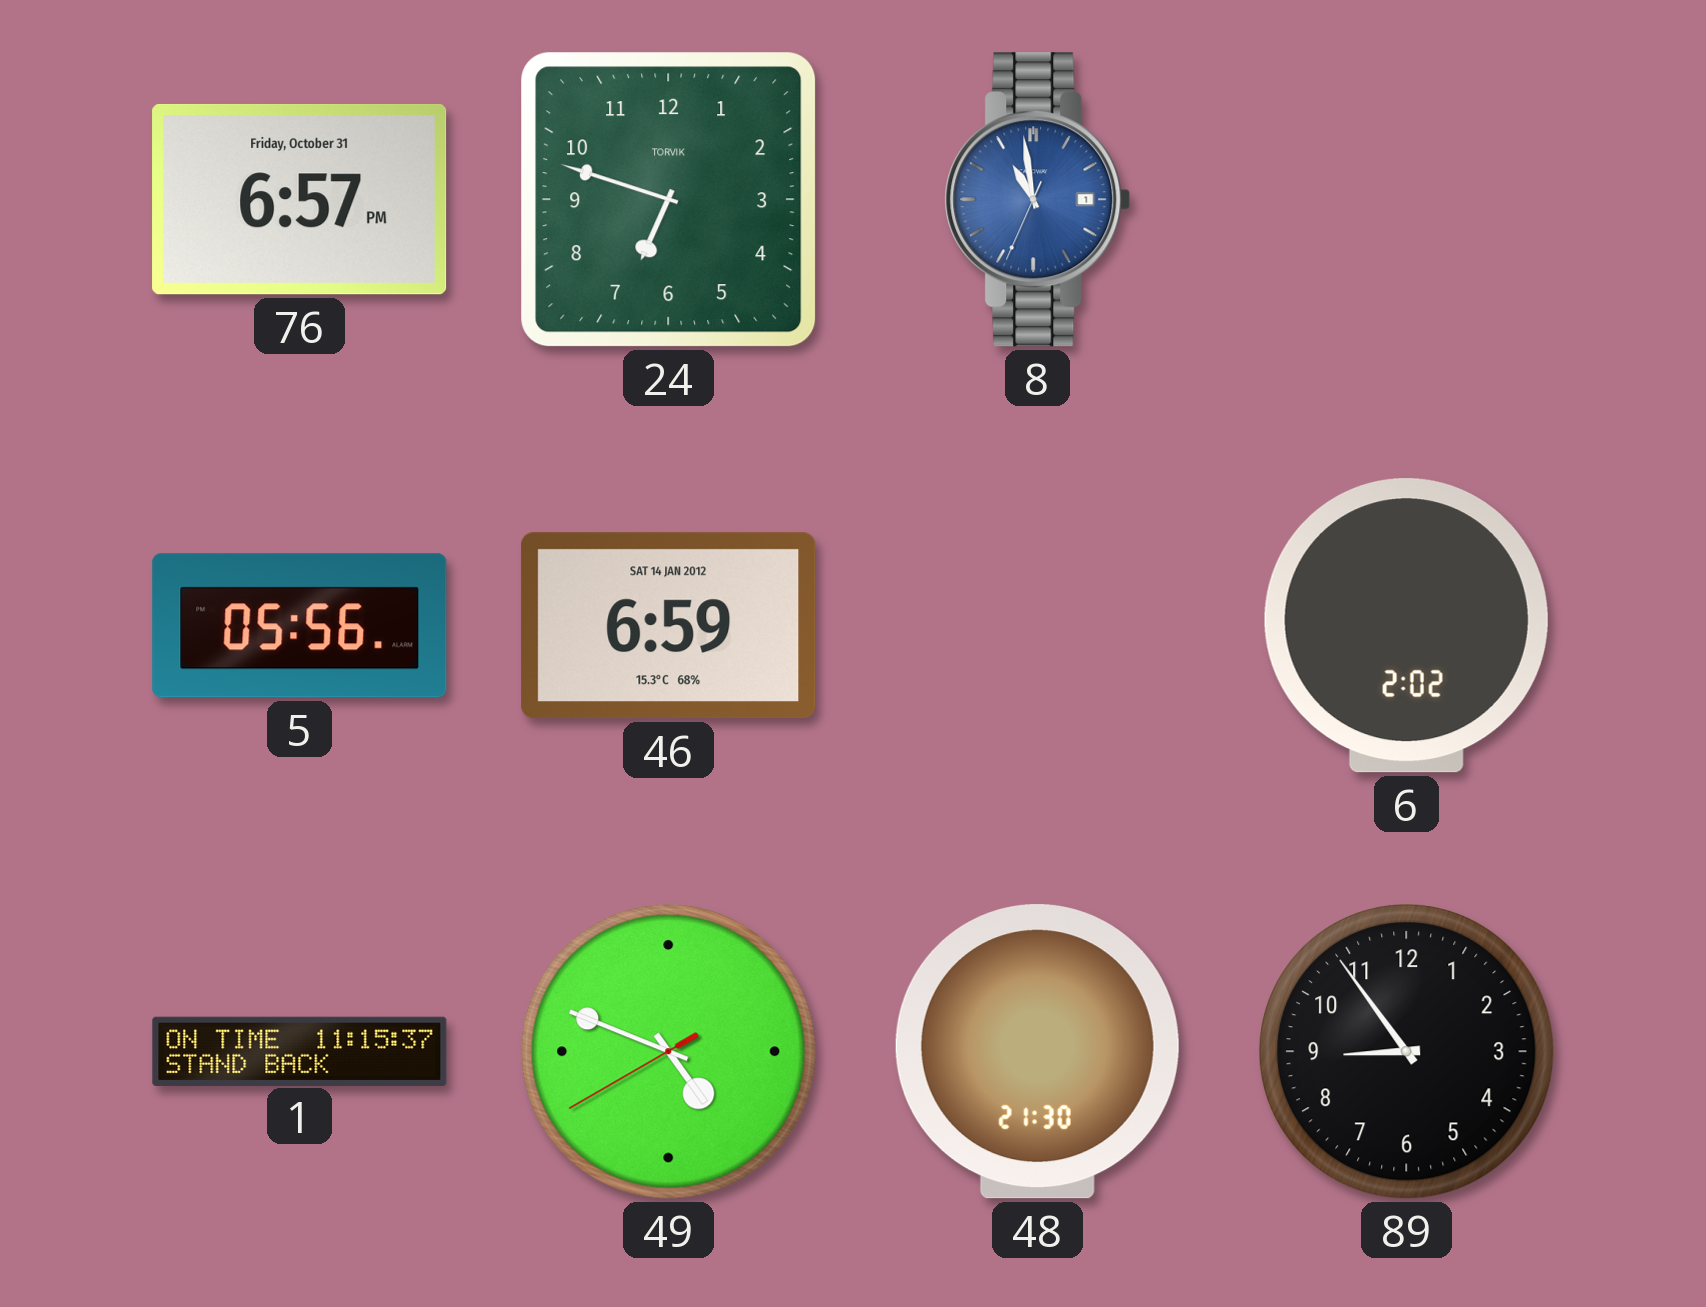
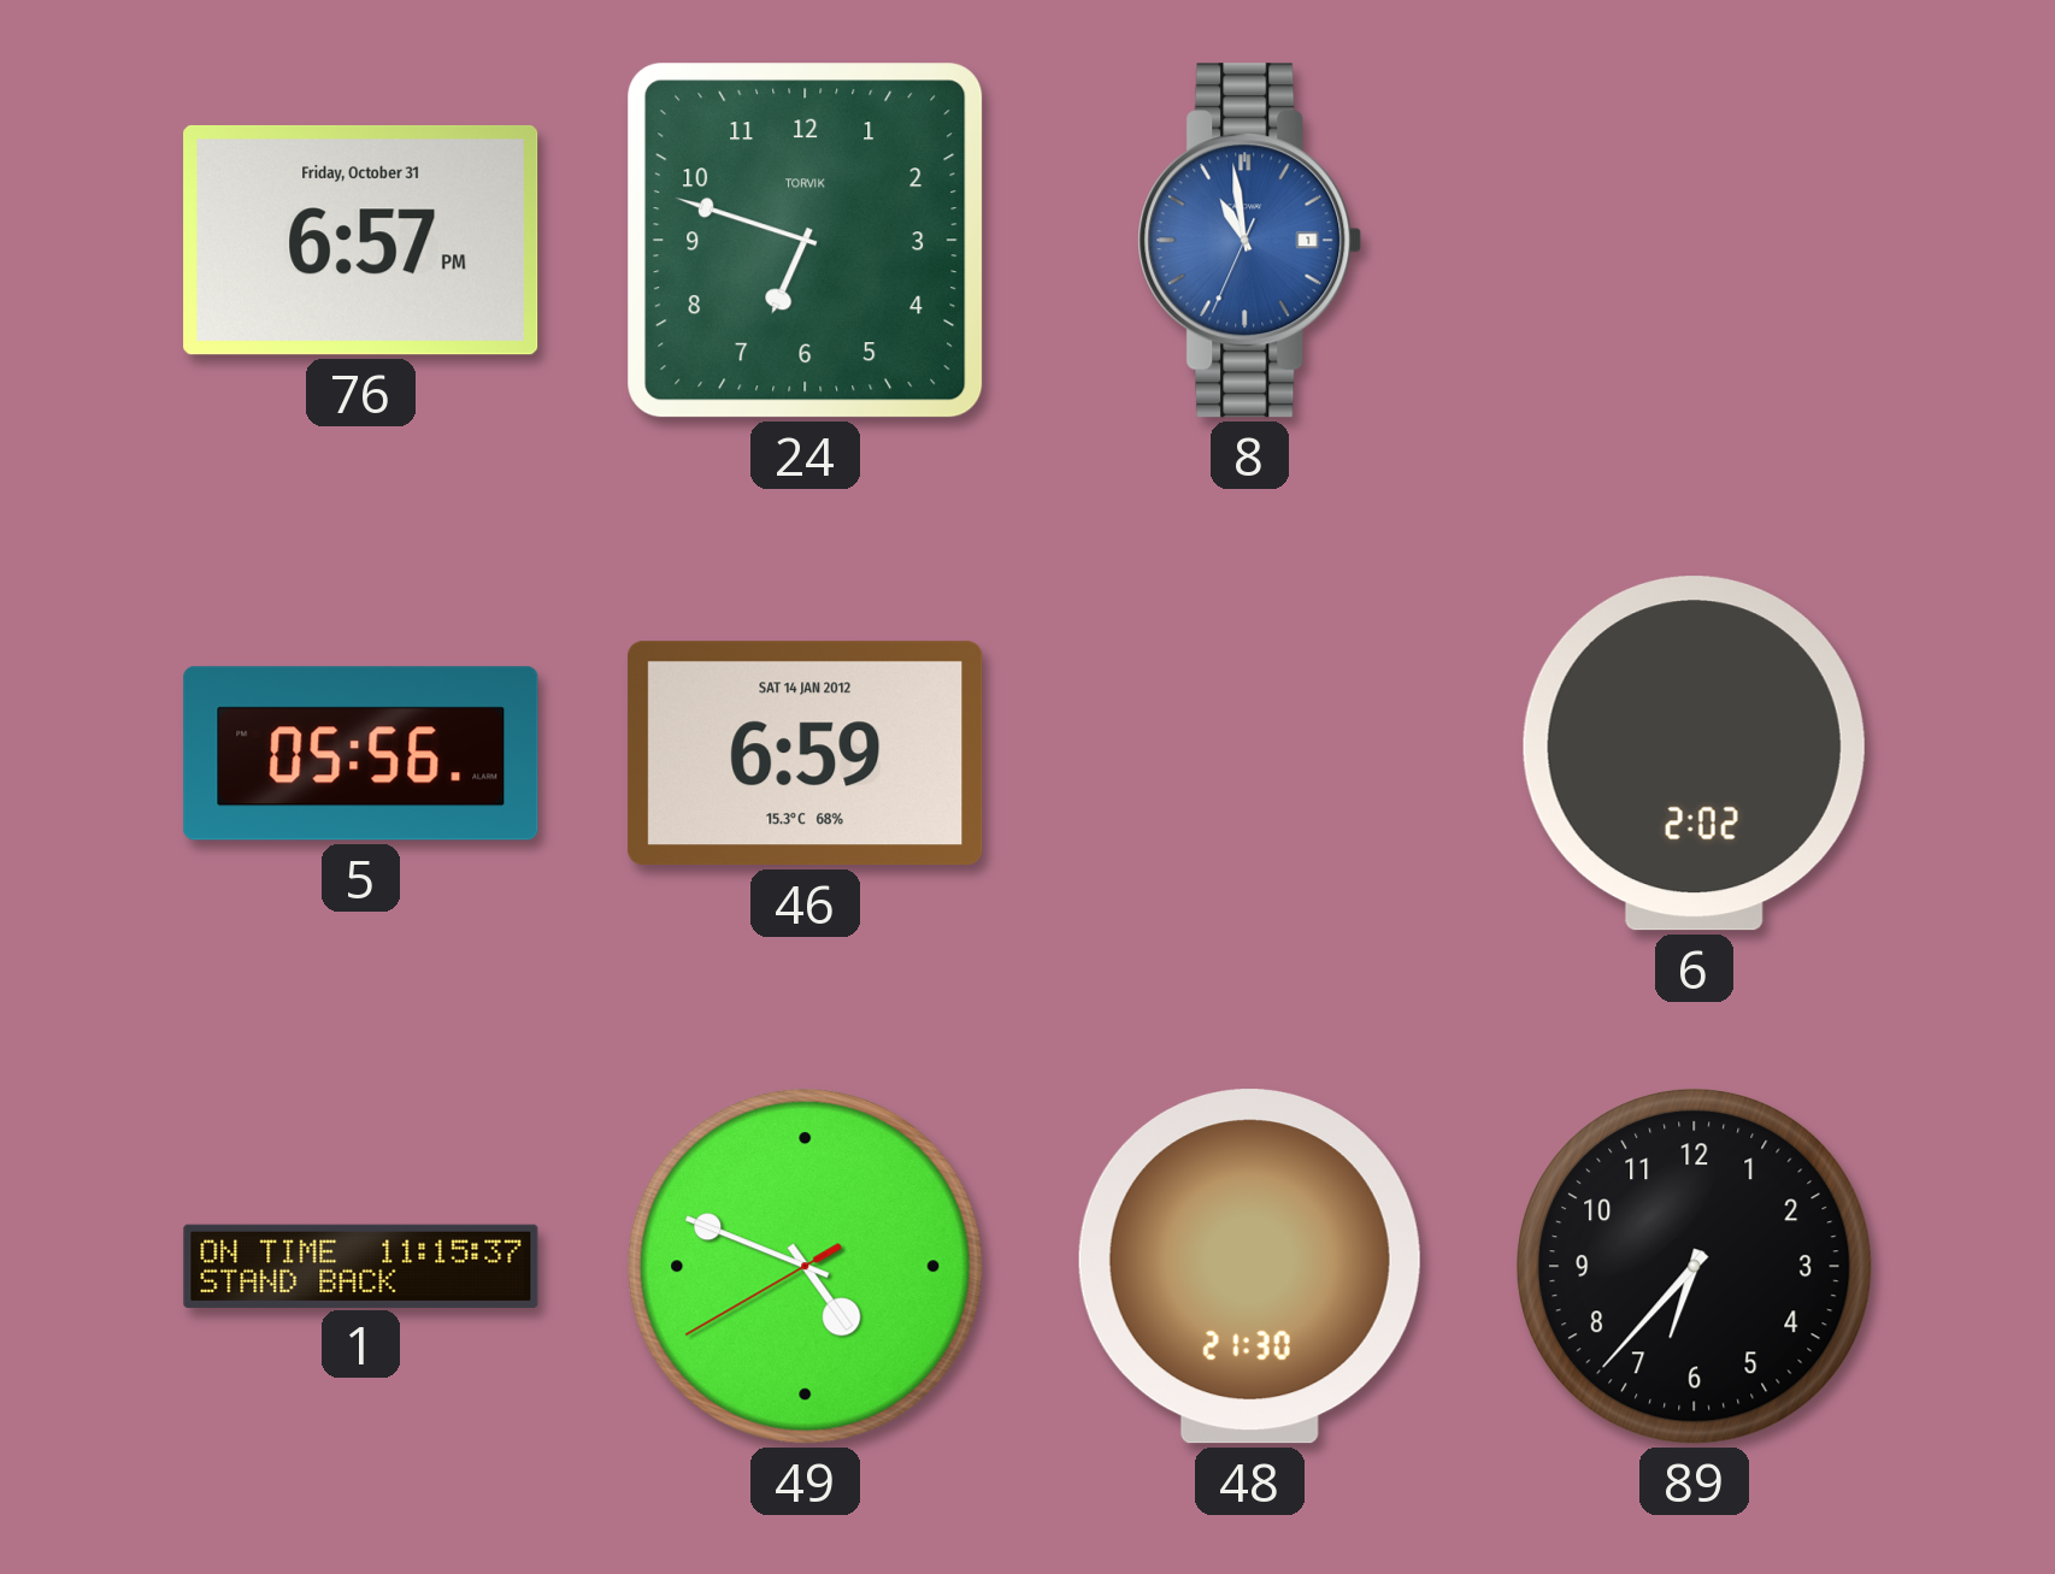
89: 8:54 -> 6:37
